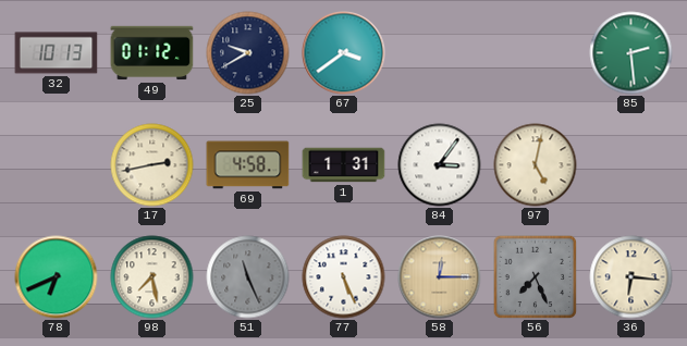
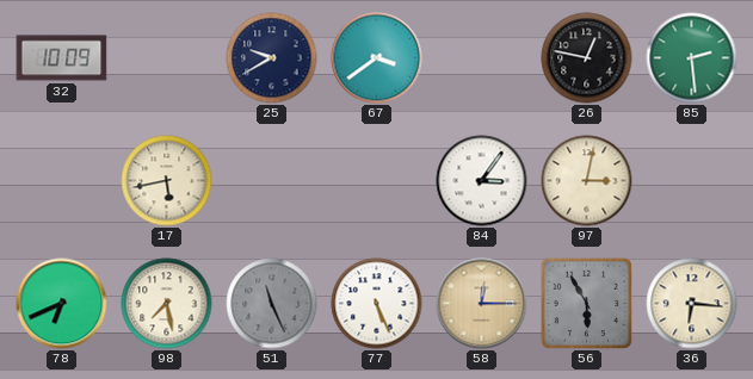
32: 10:13 -> 10:09
49: 01:12 -> none
26: none -> 12:47
17: 2:43 -> 5:43
69: 4:58 -> none
1: 1:31 -> none
97: 5:02 -> 3:02
56: 7:26 -> 5:55
